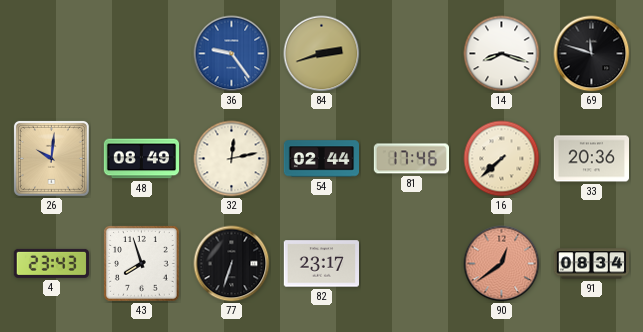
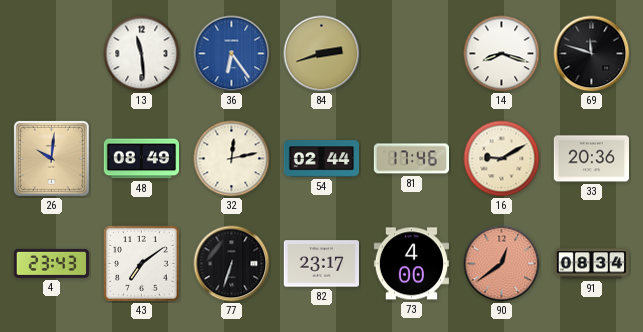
13: none -> 11:29
36: 9:24 -> 6:24
16: 7:38 -> 9:10
43: 7:57 -> 7:09
73: none -> 4:00
